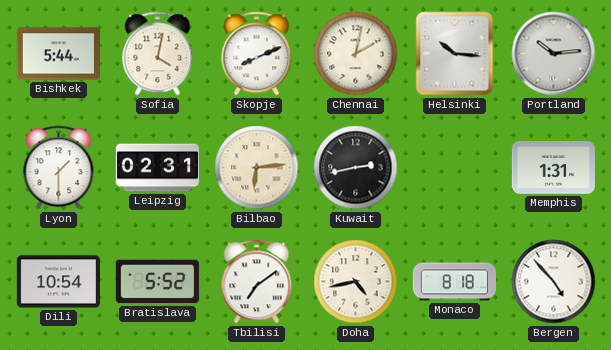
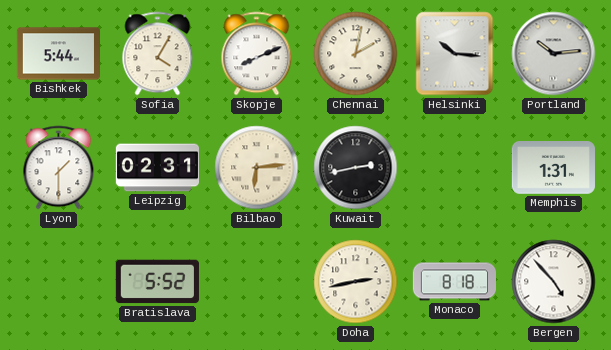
Sofia: 4:02 -> 4:05
Dili: 10:54 -> none
Tbilisi: 7:09 -> none
Doha: 4:43 -> 2:43
